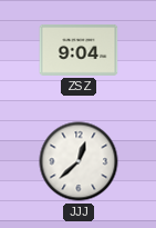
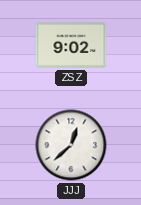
ZSZ: 9:04 -> 9:02
